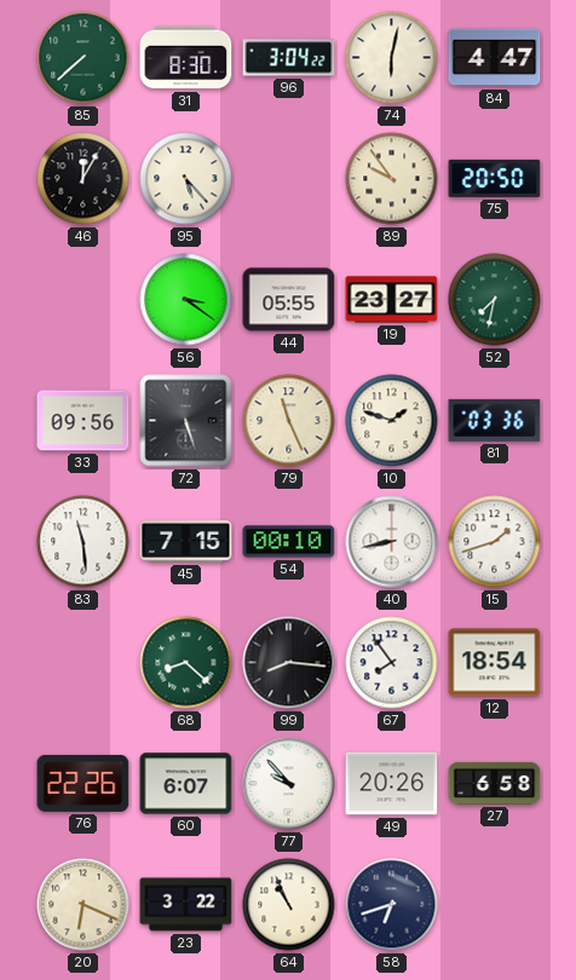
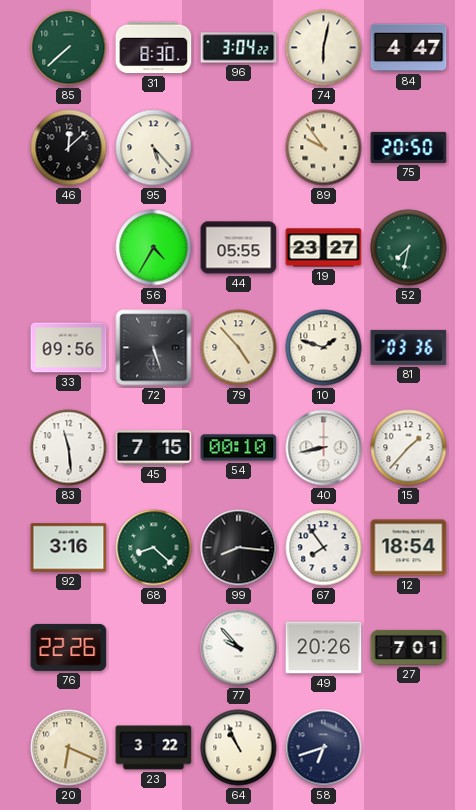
46: 12:05 -> 12:08
56: 3:21 -> 4:35
79: 11:26 -> 4:53
15: 1:42 -> 1:37
92: none -> 3:16
60: 6:07 -> none
27: 6:58 -> 7:01
